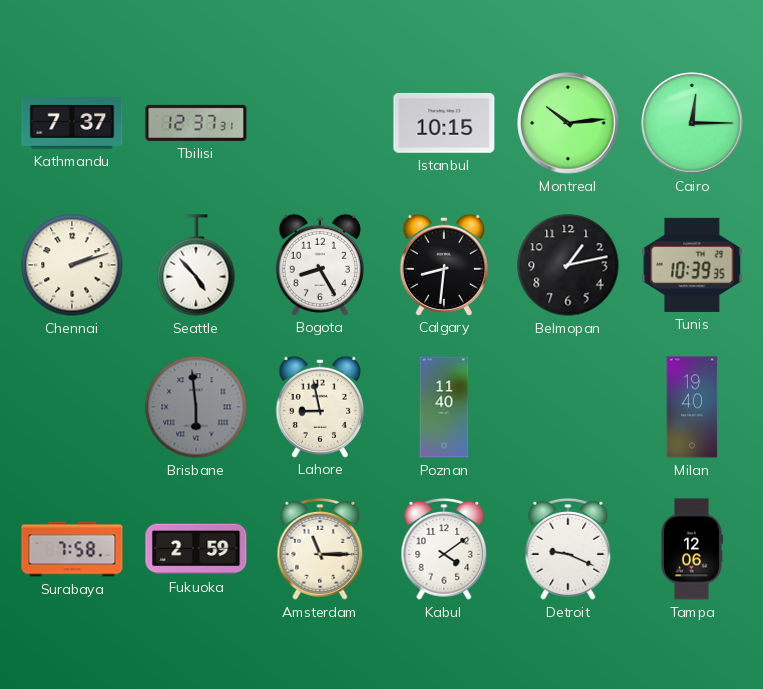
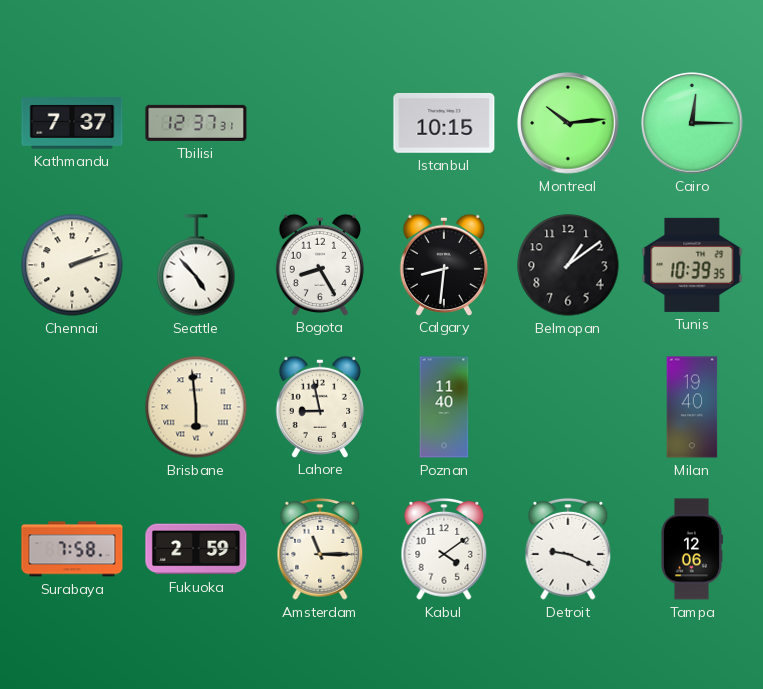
Belmopan: 1:13 -> 1:09
Brisbane dial: grey -> cream
